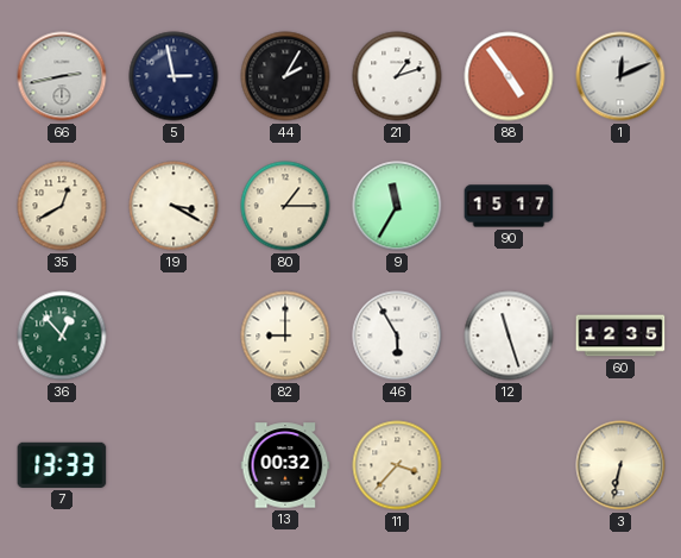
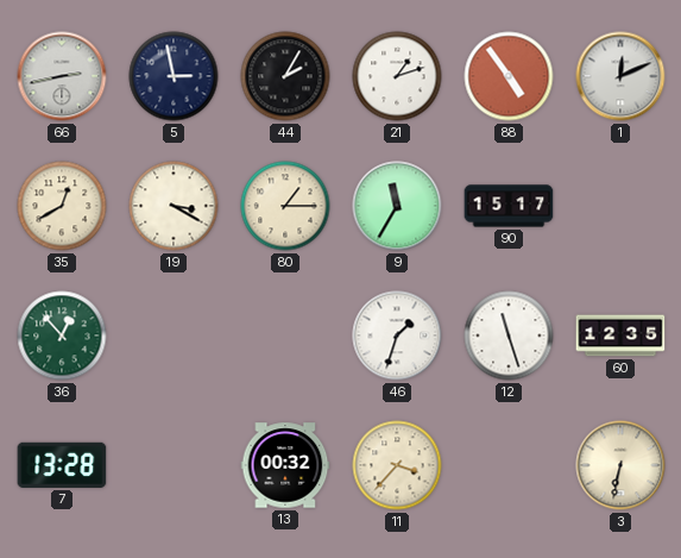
82: 9:00 -> none
46: 5:55 -> 1:33
7: 13:33 -> 13:28
